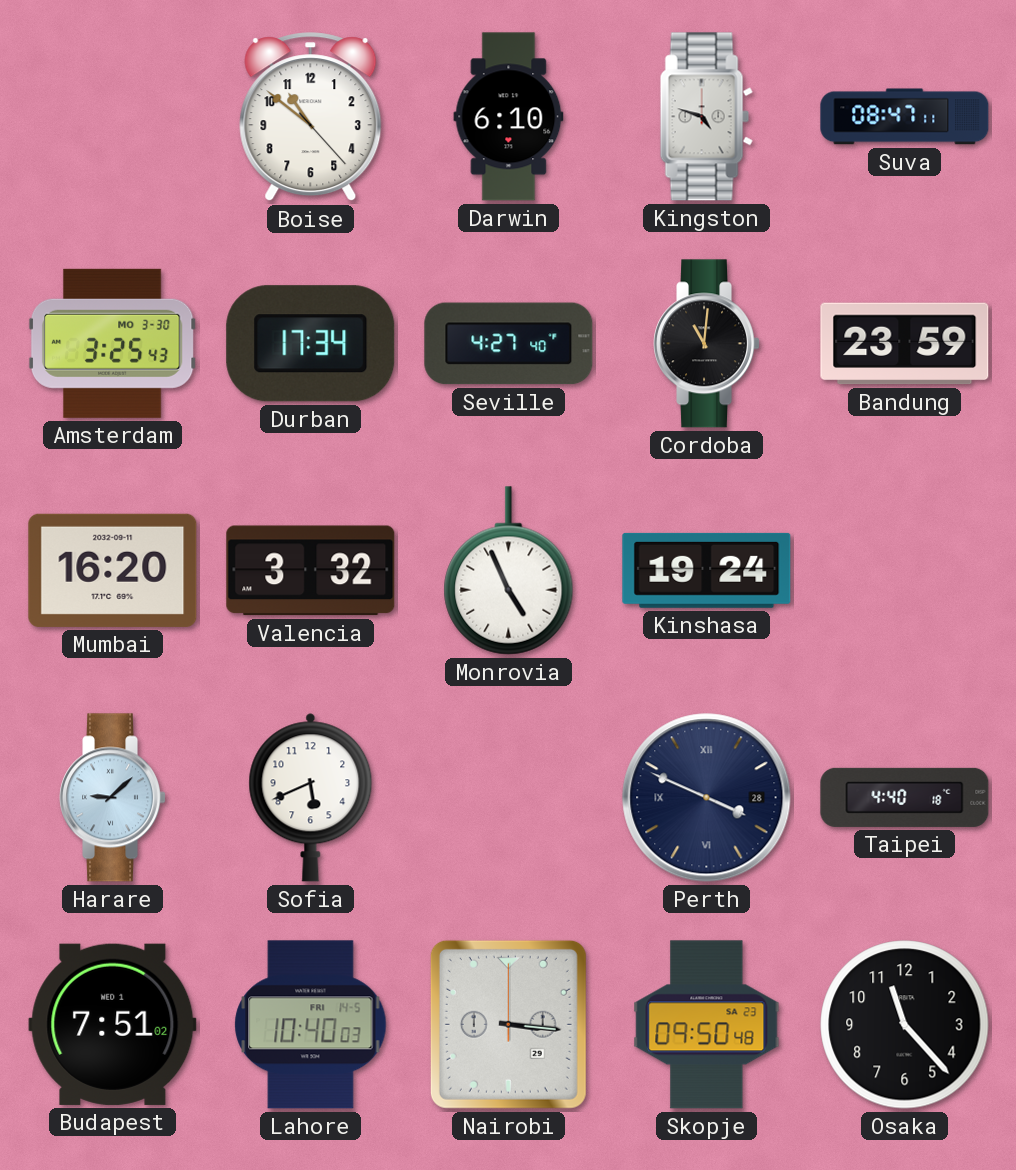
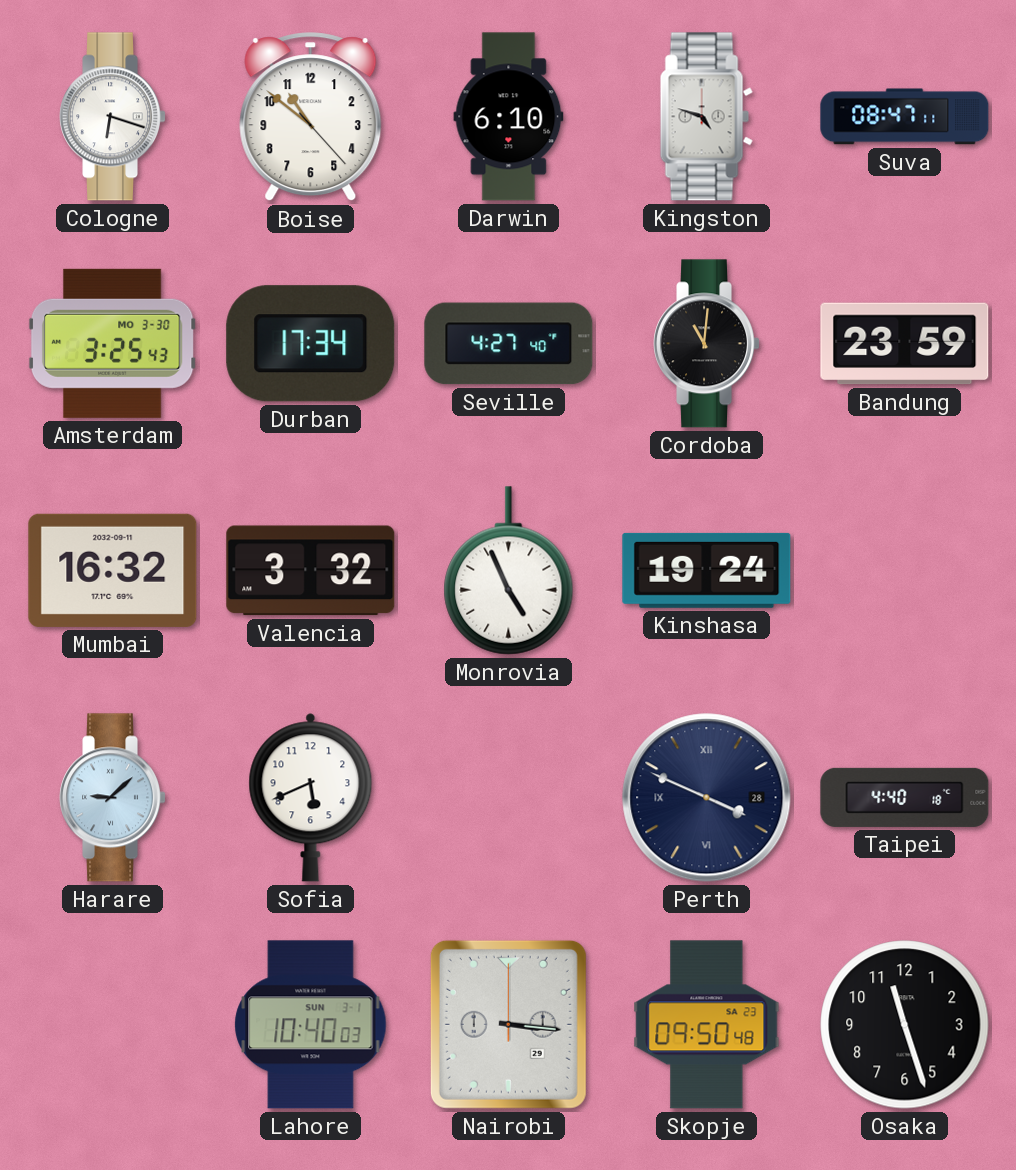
Cologne: none -> 6:18
Mumbai: 16:20 -> 16:32
Budapest: 7:51 -> none
Lahore date: FRI 14-5 -> SUN 3-1
Osaka: 11:23 -> 11:27
